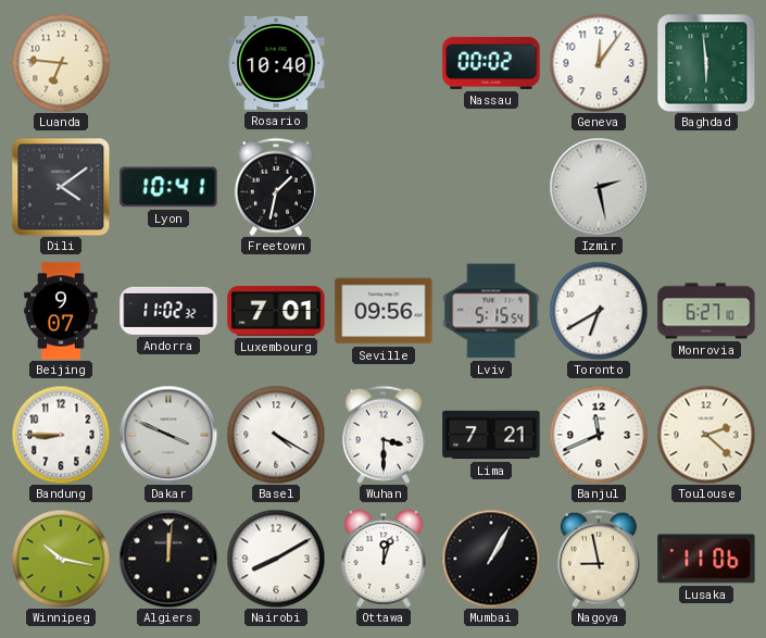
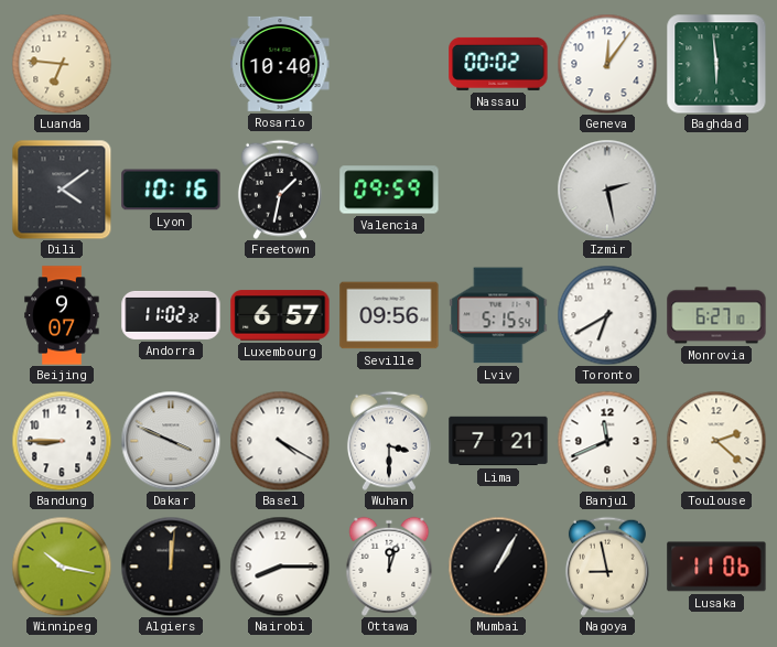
Lyon: 10:41 -> 10:16
Valencia: none -> 09:59
Luxembourg: 7:01 -> 6:57
Nairobi: 8:10 -> 8:15
